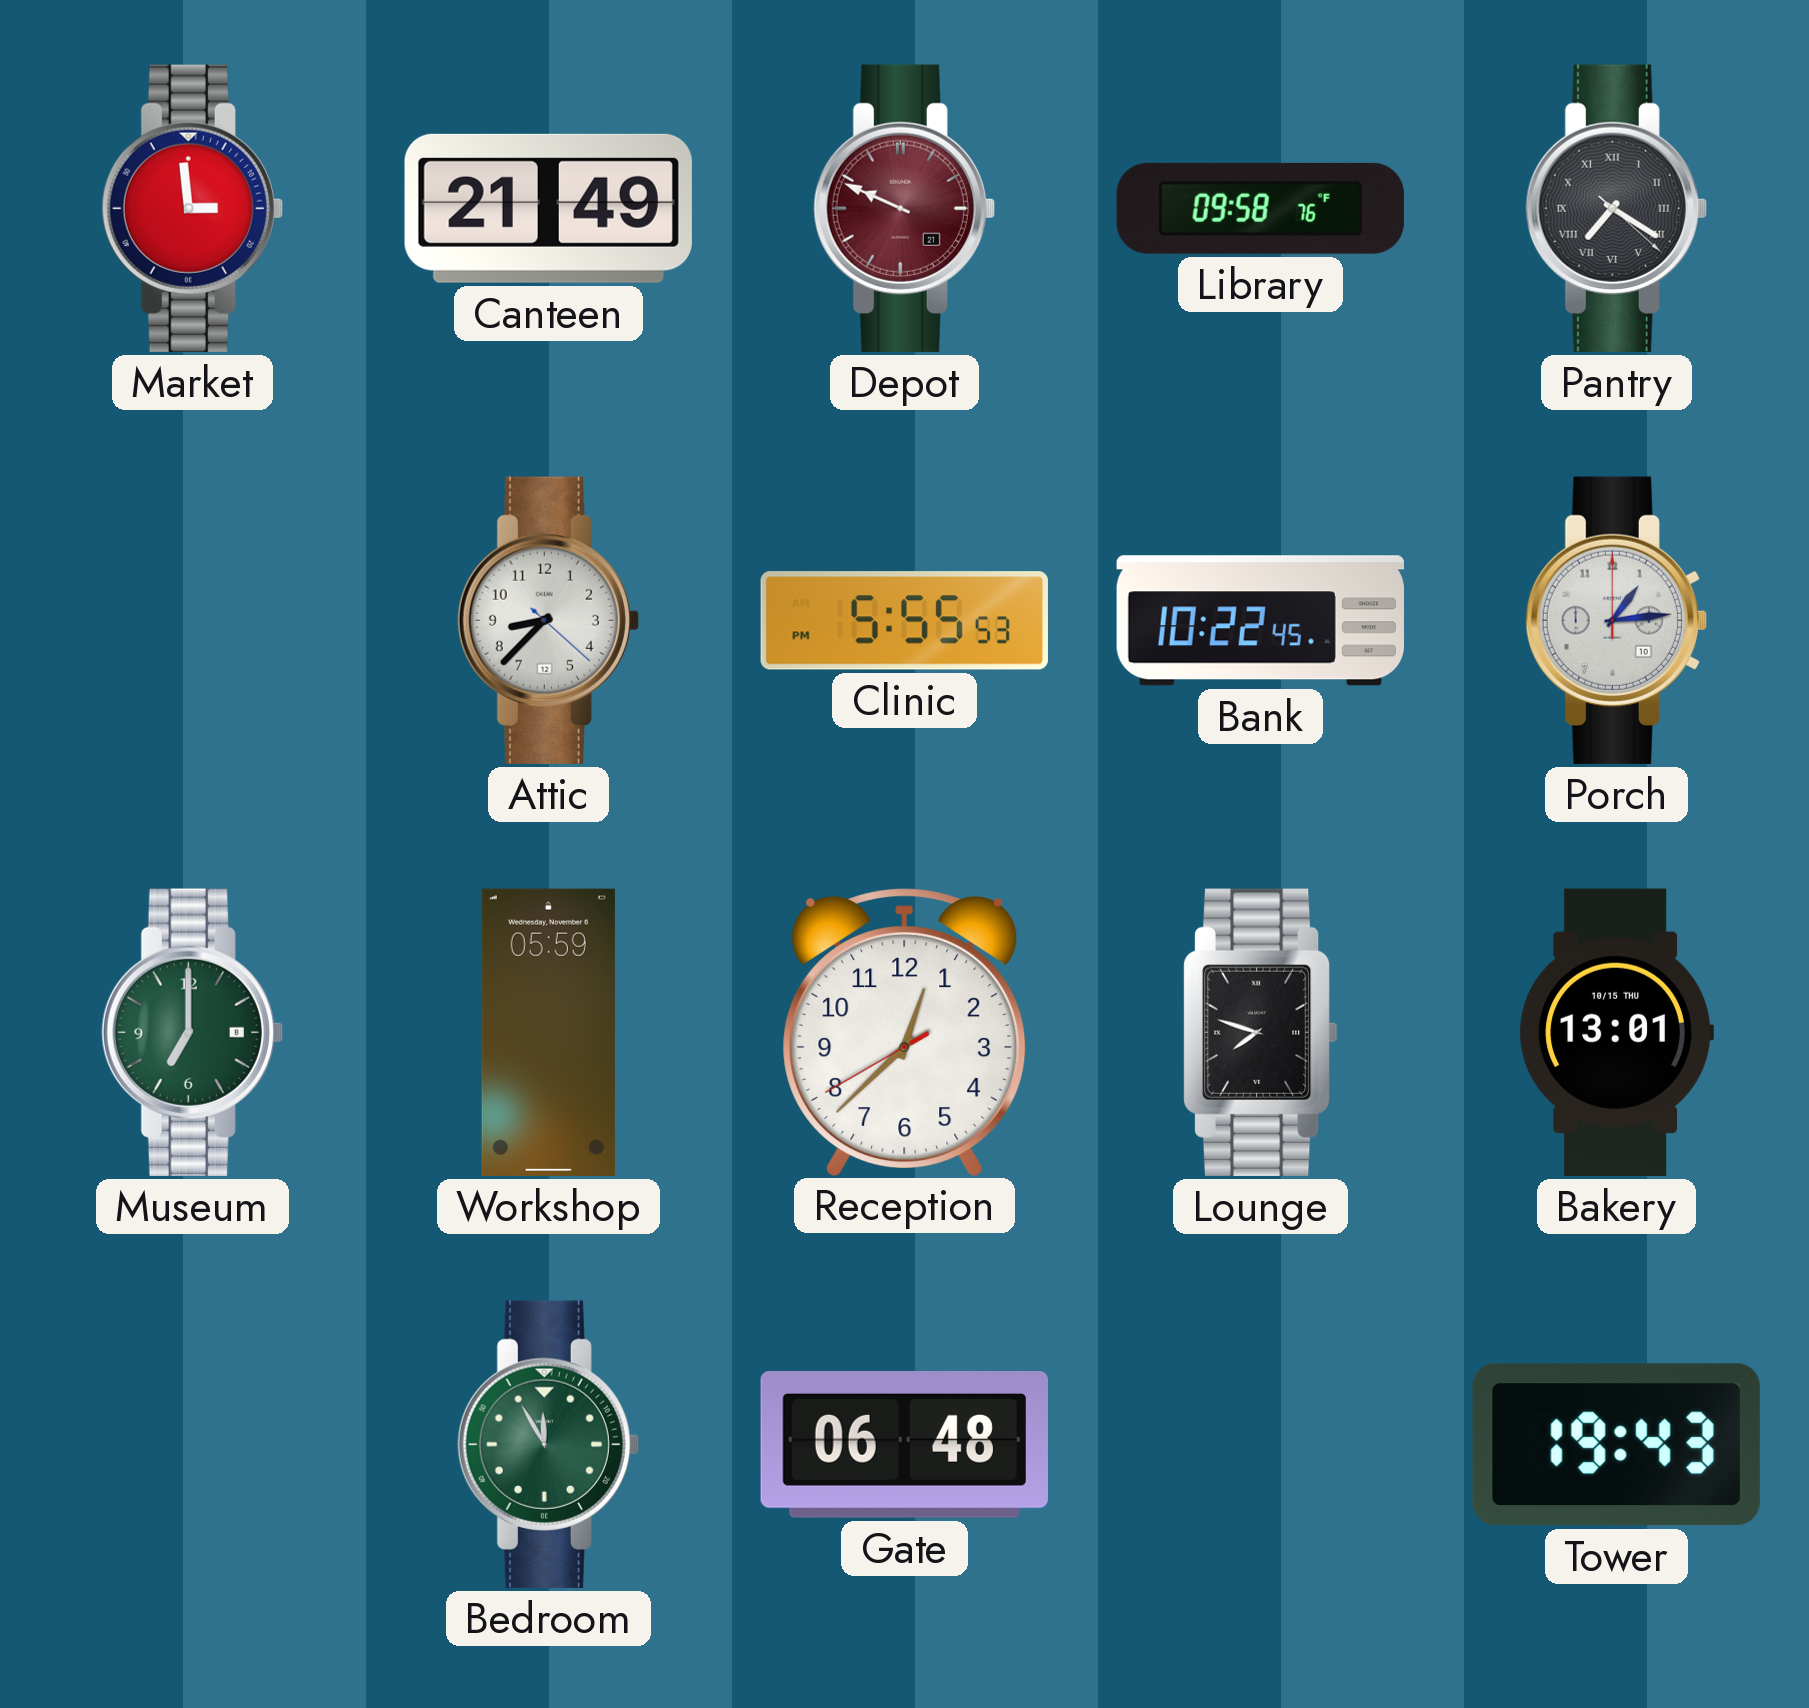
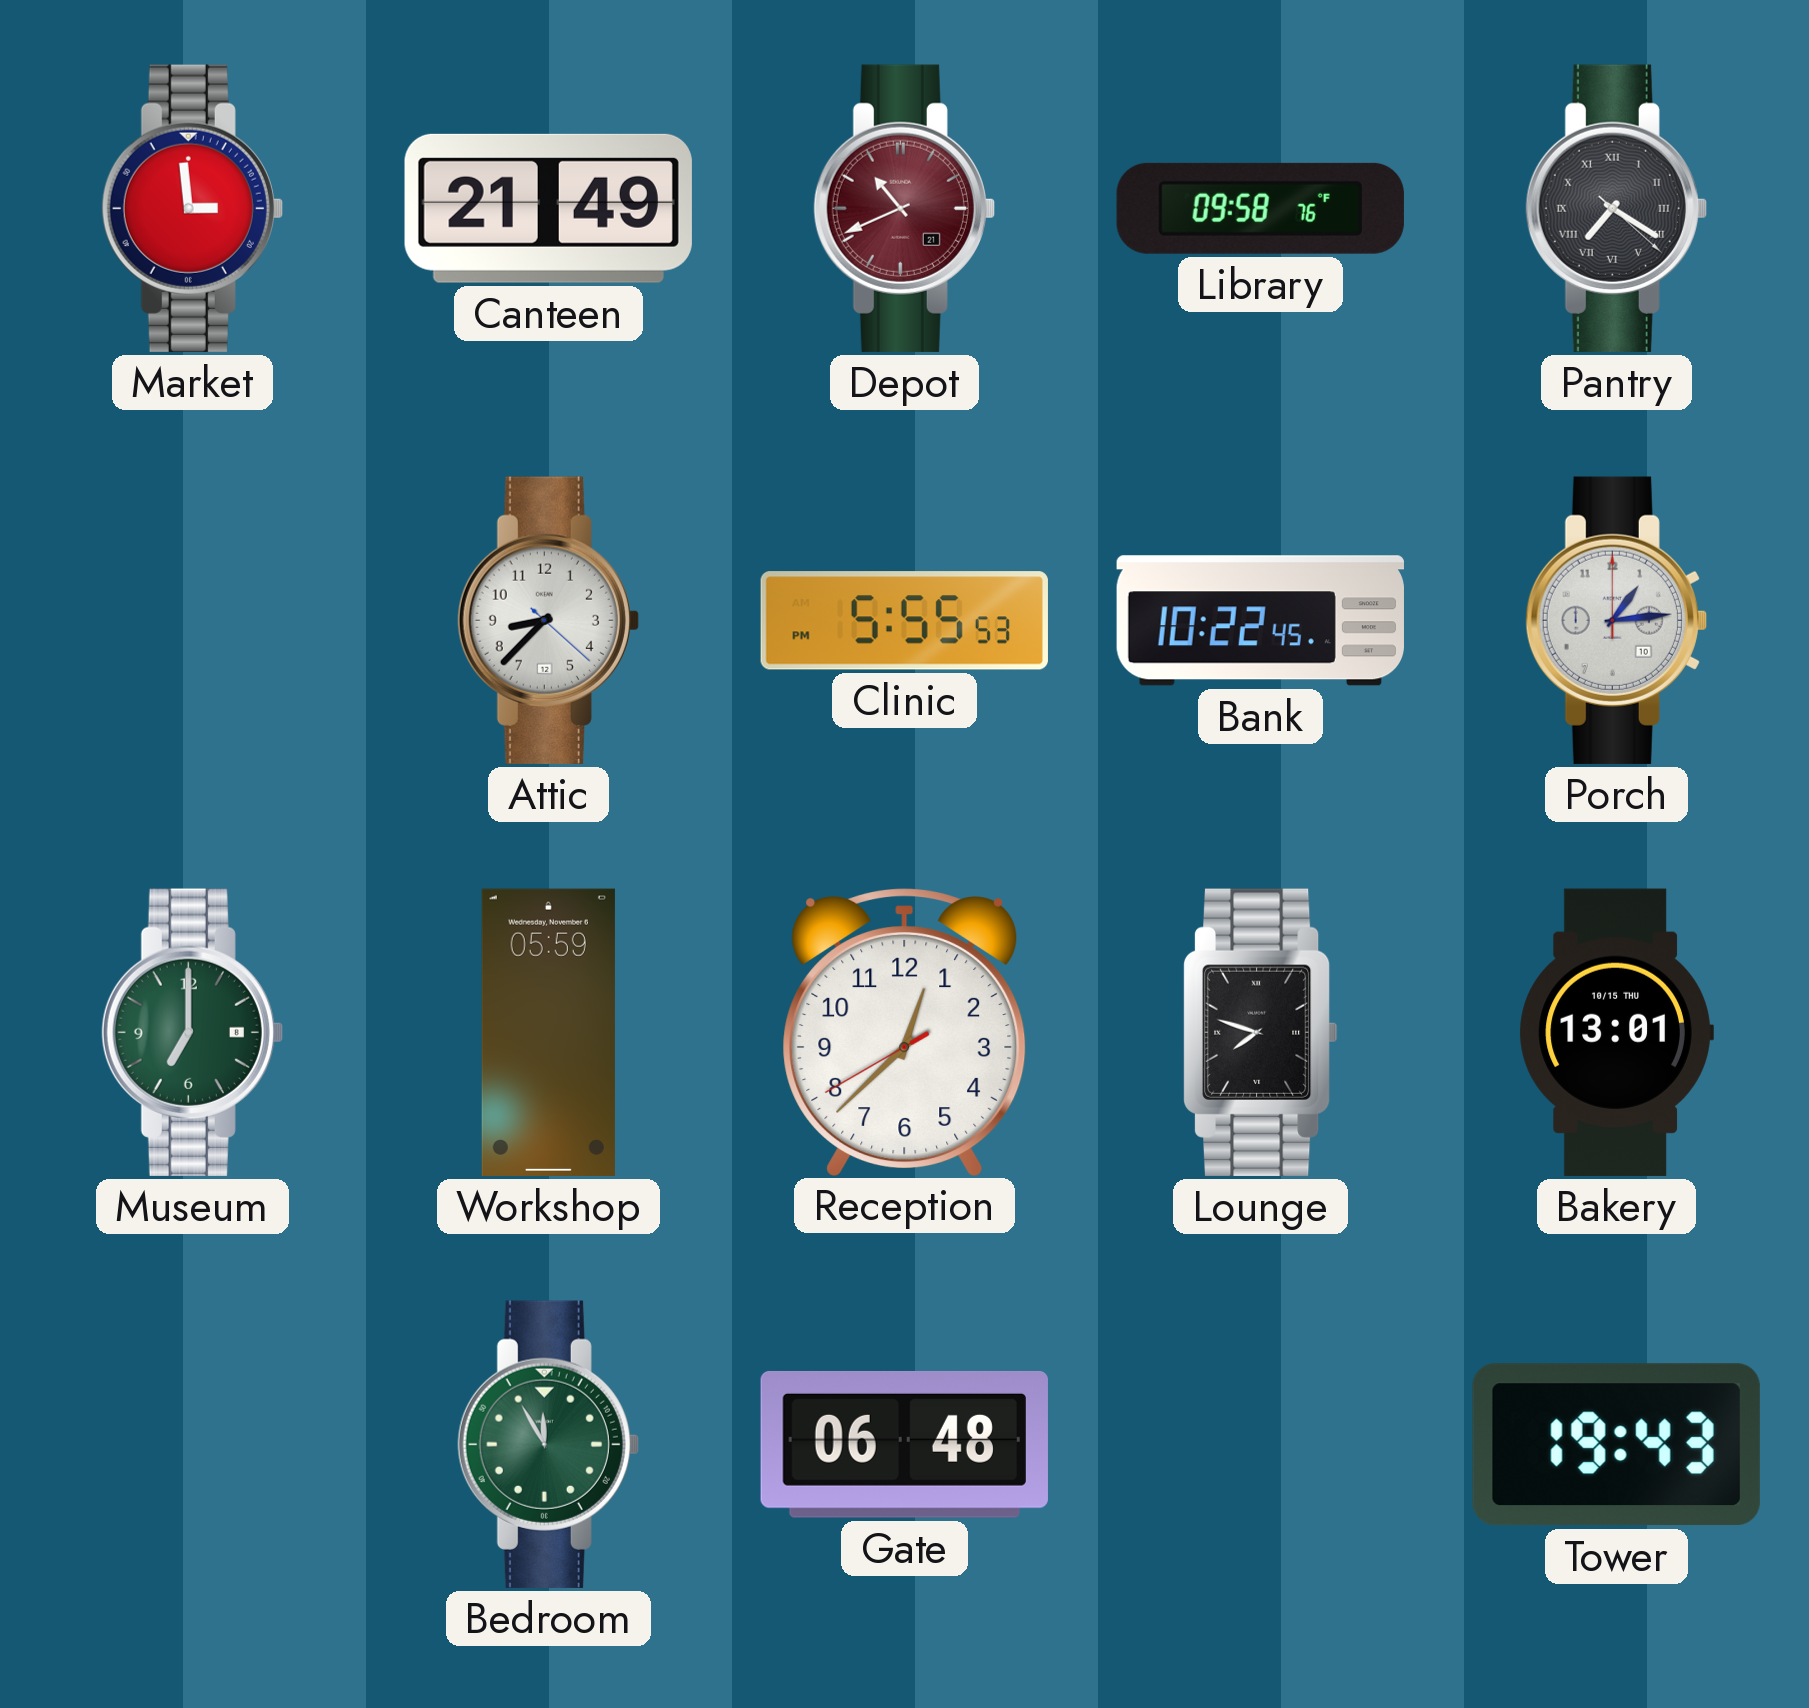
Depot: 9:49 -> 10:41
